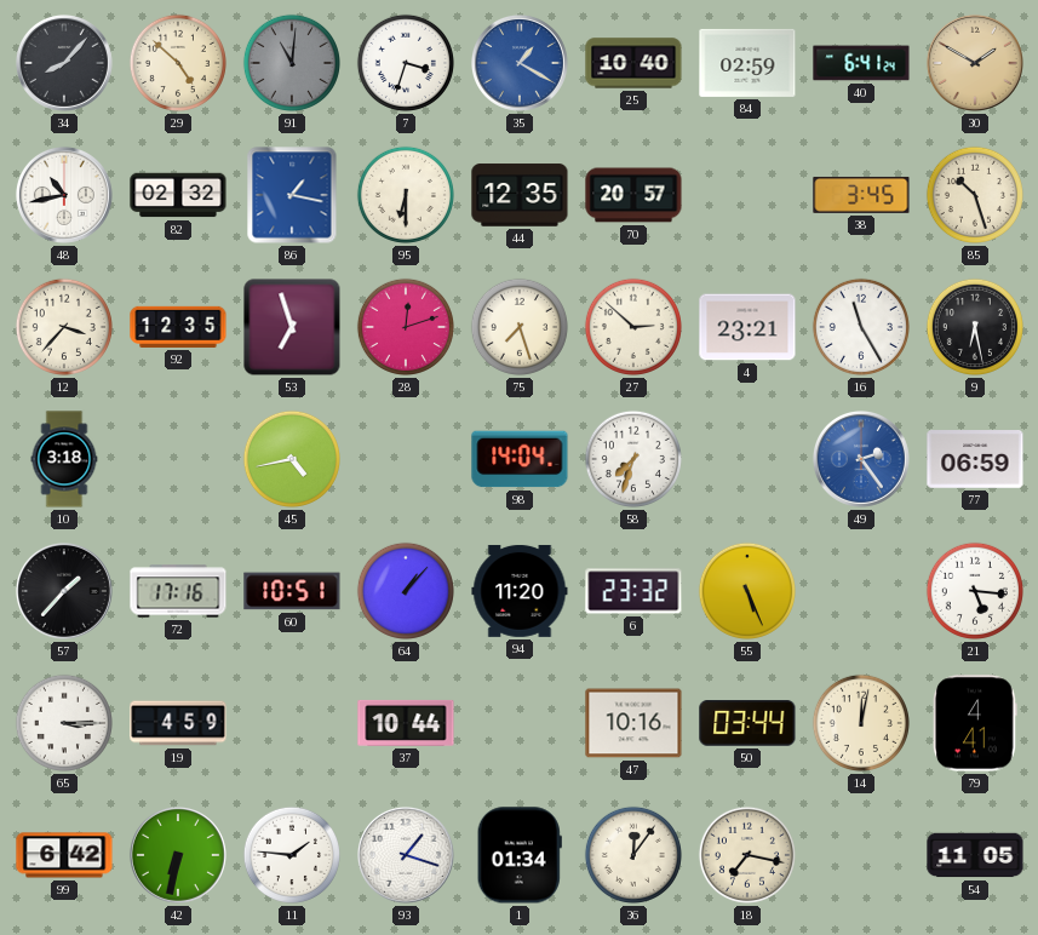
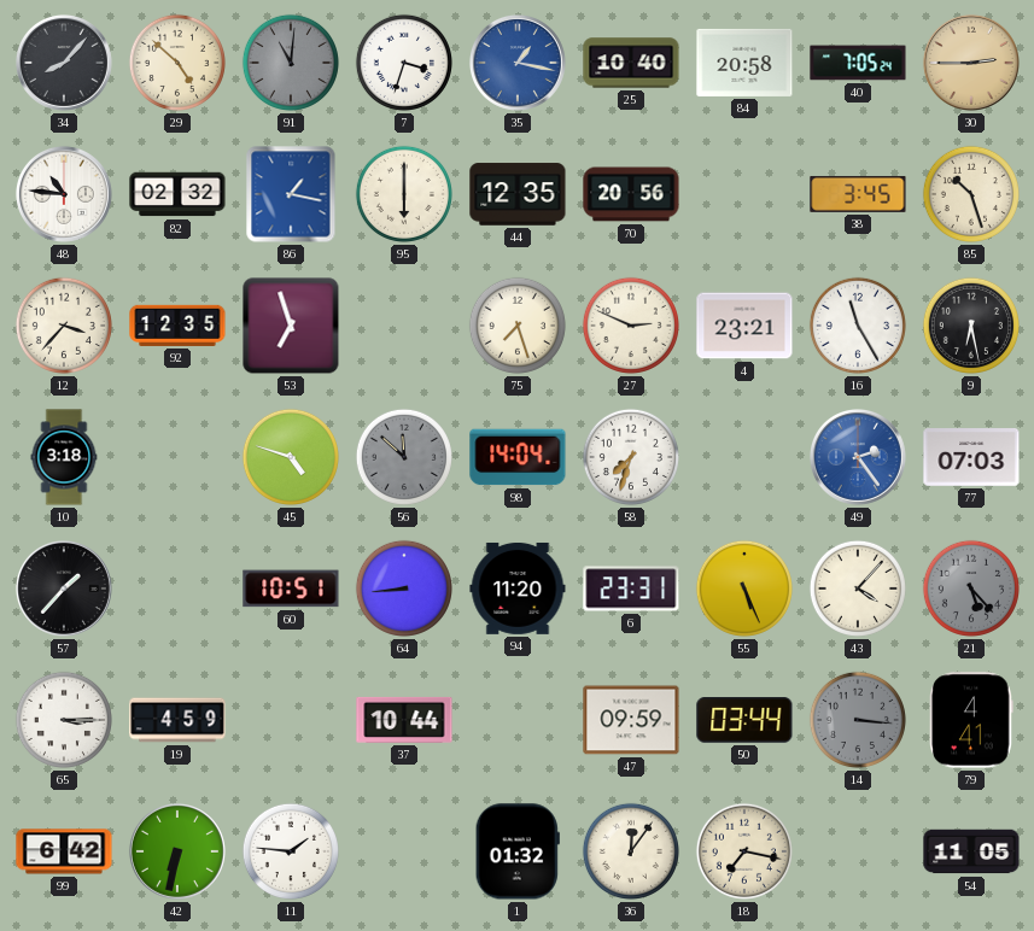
35: 1:20 -> 1:17
84: 02:59 -> 20:58
40: 6:41 -> 7:05
30: 1:50 -> 2:45
48: 10:43 -> 10:46
95: 6:30 -> 6:00
70: 20:57 -> 20:56
28: 12:12 -> none
27: 2:52 -> 2:49
45: 4:43 -> 4:48
56: none -> 11:52
77: 06:59 -> 07:03
72: 17:16 -> none
64: 1:07 -> 8:44
6: 23:32 -> 23:31
43: none -> 4:07
21: 5:16 -> 5:23
21 dial: white -> grey
47: 10:16 -> 09:59
14: 12:02 -> 3:16
14 dial: cream -> grey
93: 1:18 -> none
1: 01:34 -> 01:32
